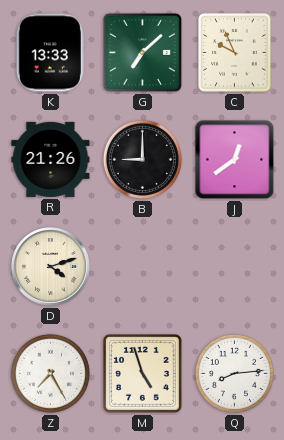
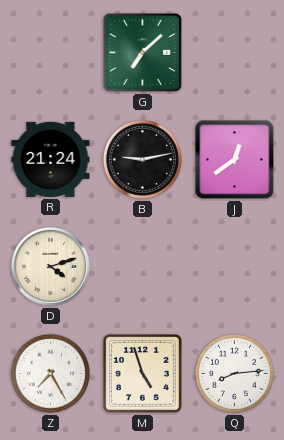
K: 13:33 -> none
C: 9:56 -> none
R: 21:26 -> 21:24
B: 9:00 -> 9:13
